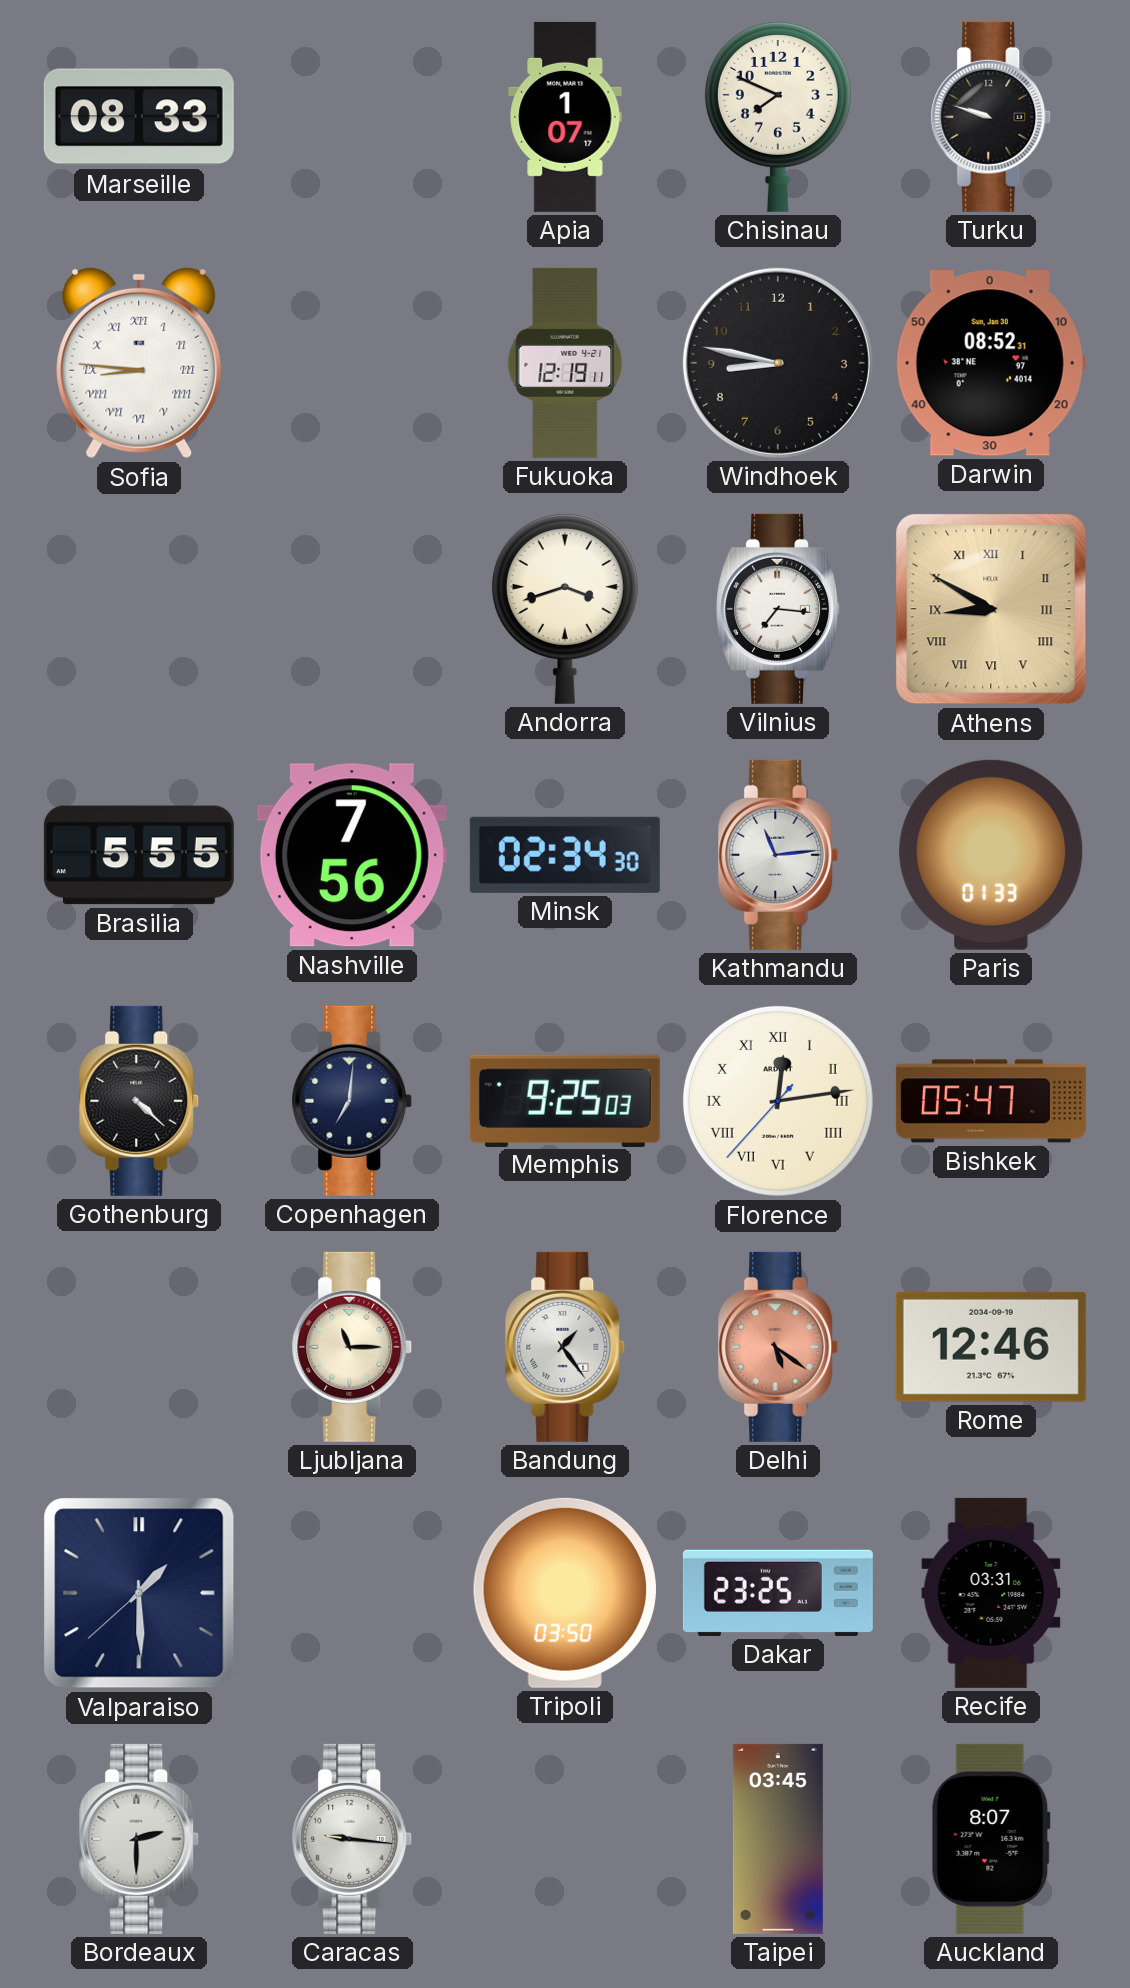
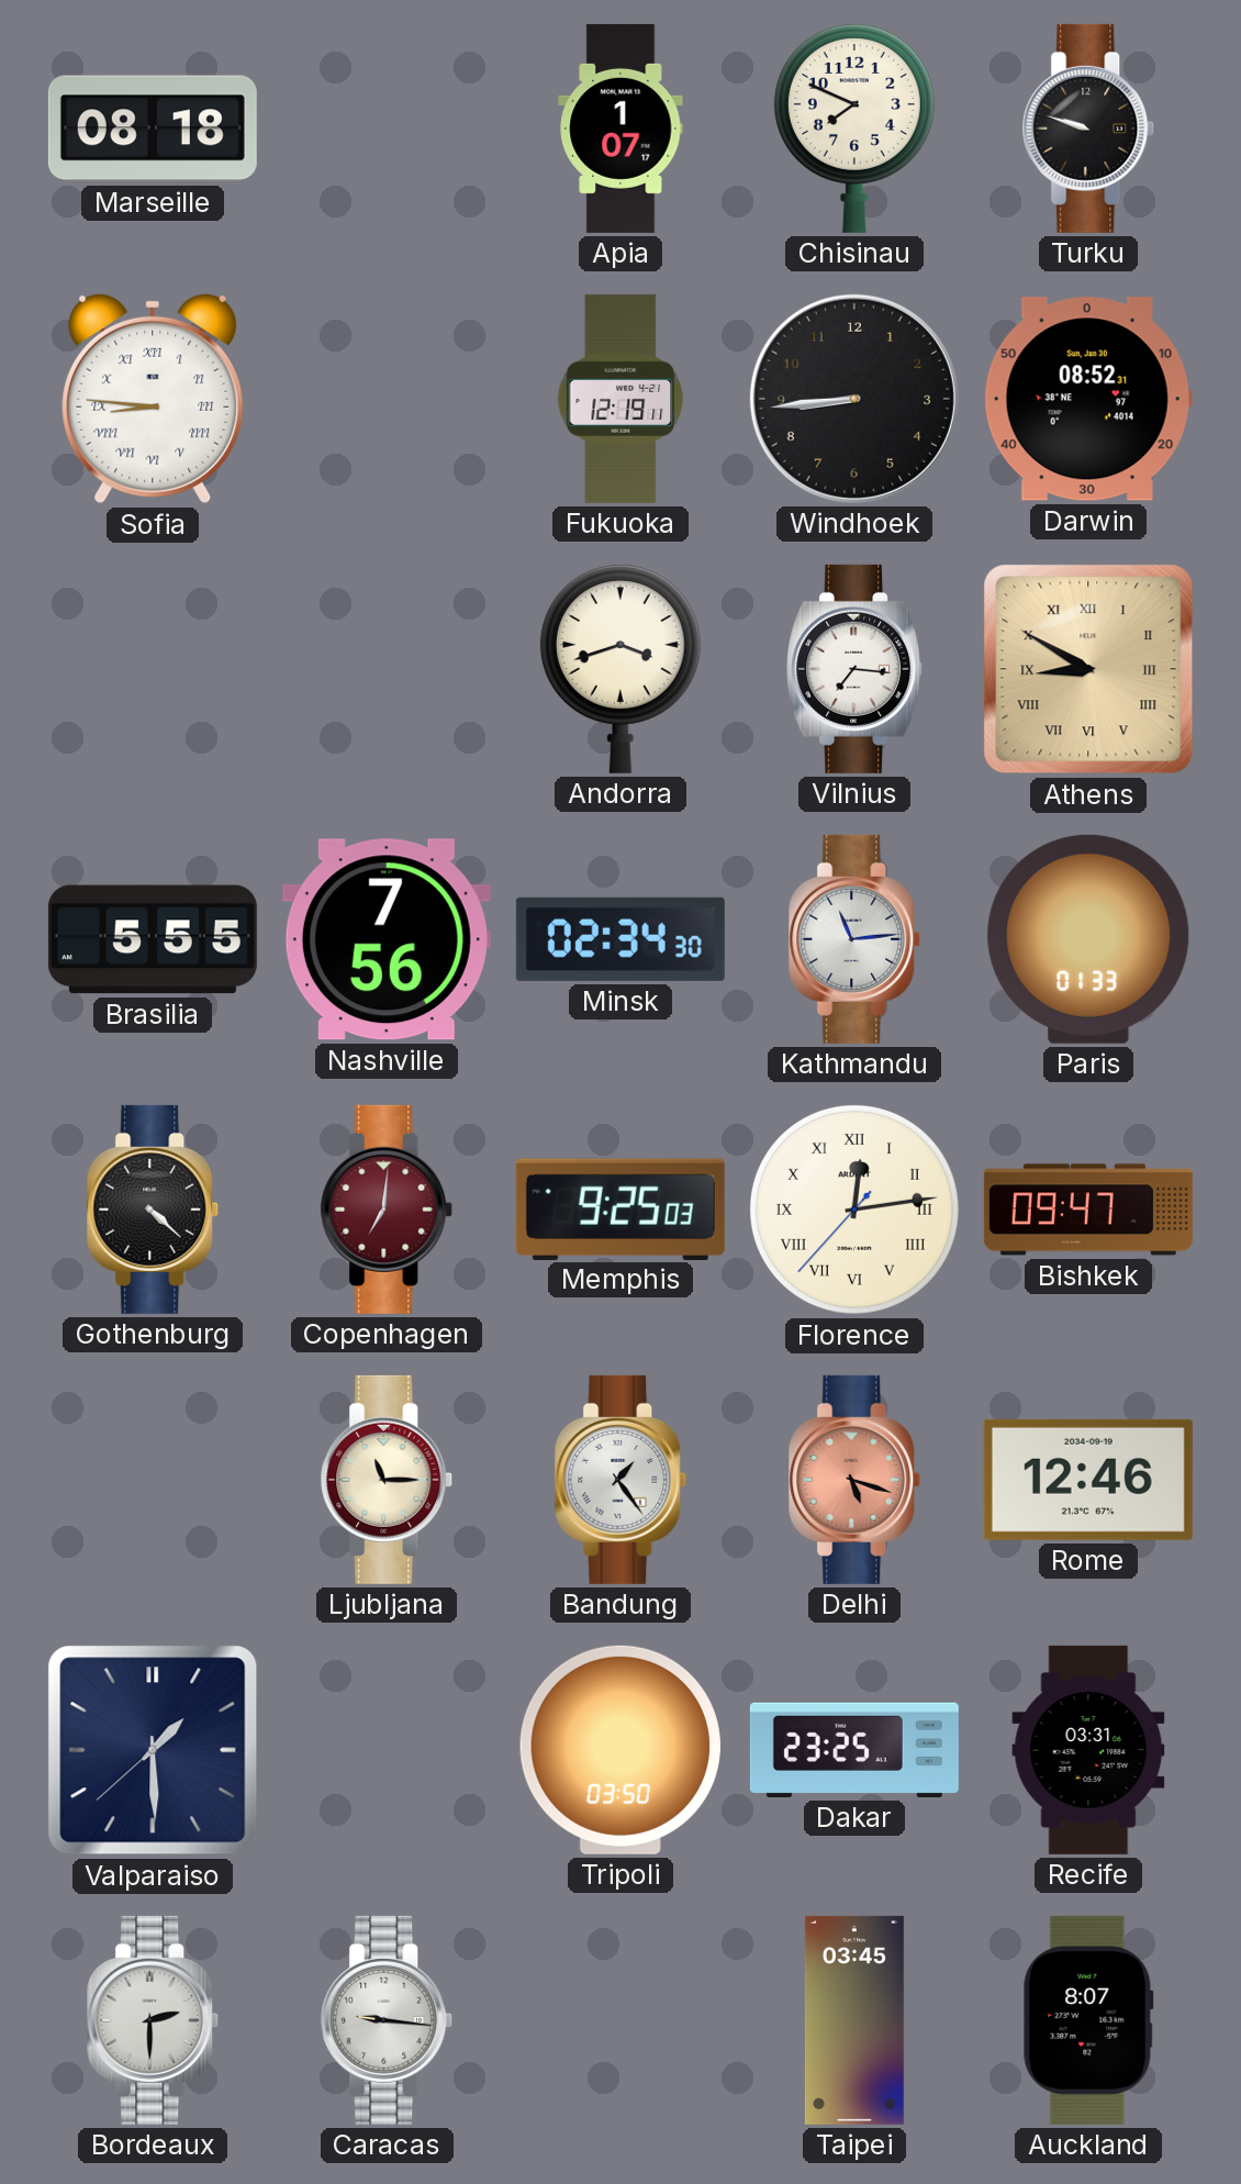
Marseille: 08:33 -> 08:18
Windhoek: 8:47 -> 8:44
Copenhagen dial: navy -> burgundy
Bishkek: 05:47 -> 09:47
Delhi: 5:21 -> 5:18
